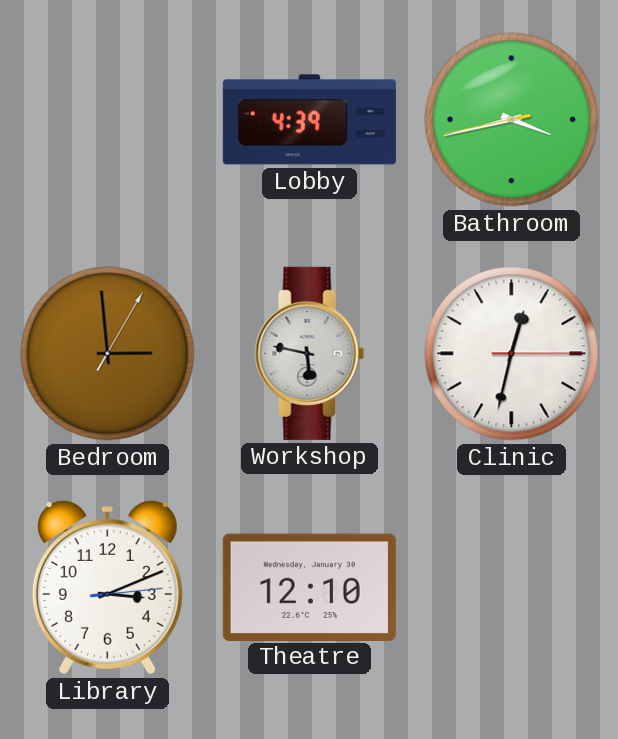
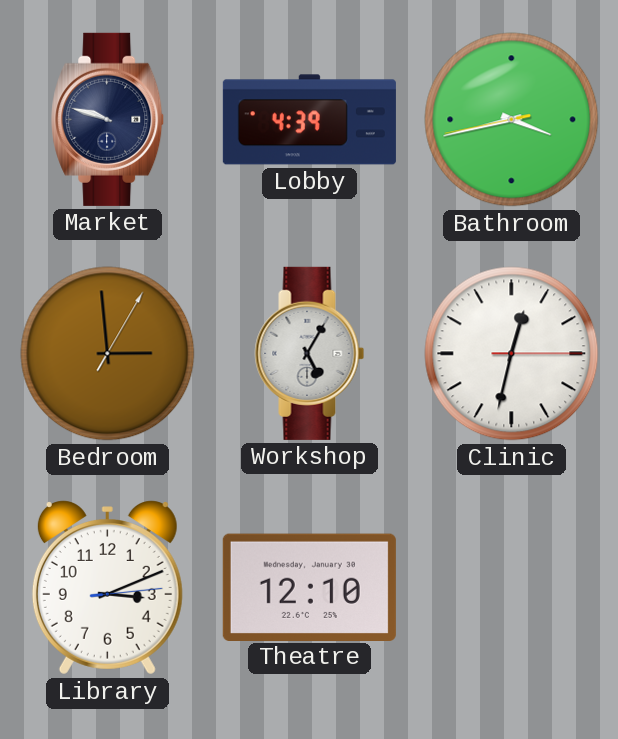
Market: none -> 9:48
Workshop: 5:47 -> 5:05
